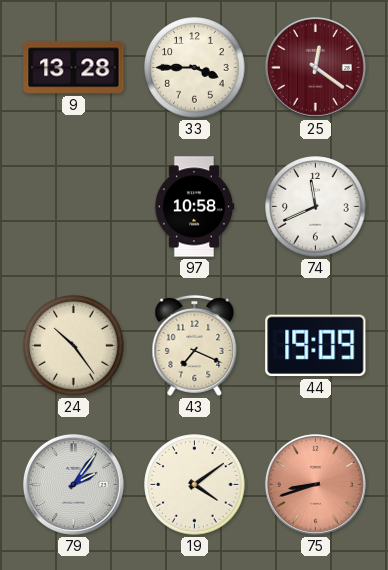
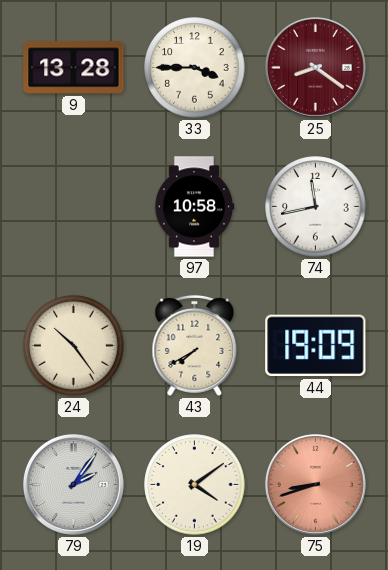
25: 12:21 -> 8:21
74: 11:41 -> 11:43
43: 7:19 -> 7:40
